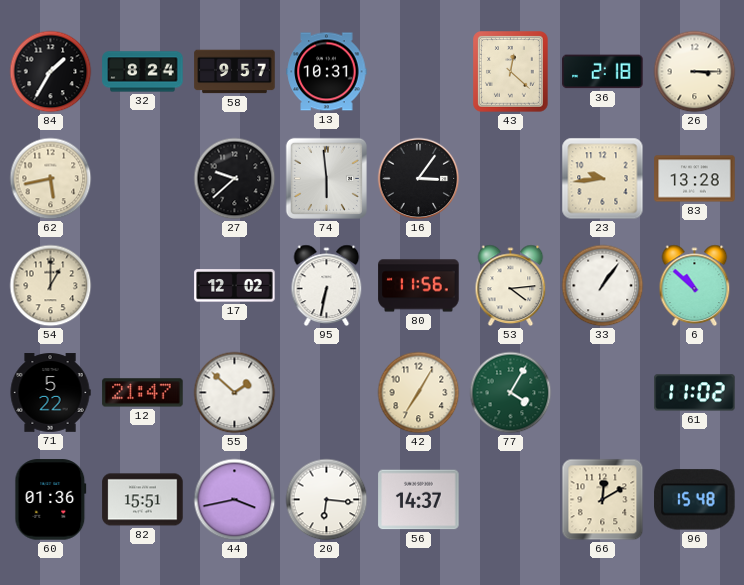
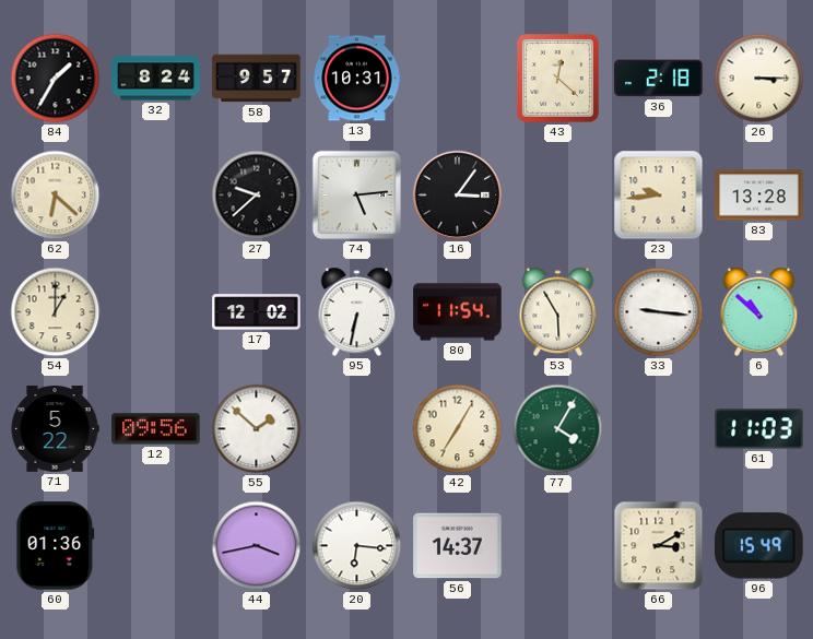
62: 5:43 -> 6:22
74: 5:59 -> 5:14
80: 11:56 -> 11:54
53: 4:14 -> 5:55
33: 1:06 -> 9:16
12: 21:47 -> 09:56
61: 11:02 -> 11:03
82: 15:51 -> none
66: 12:10 -> 3:10
96: 15:48 -> 15:49
